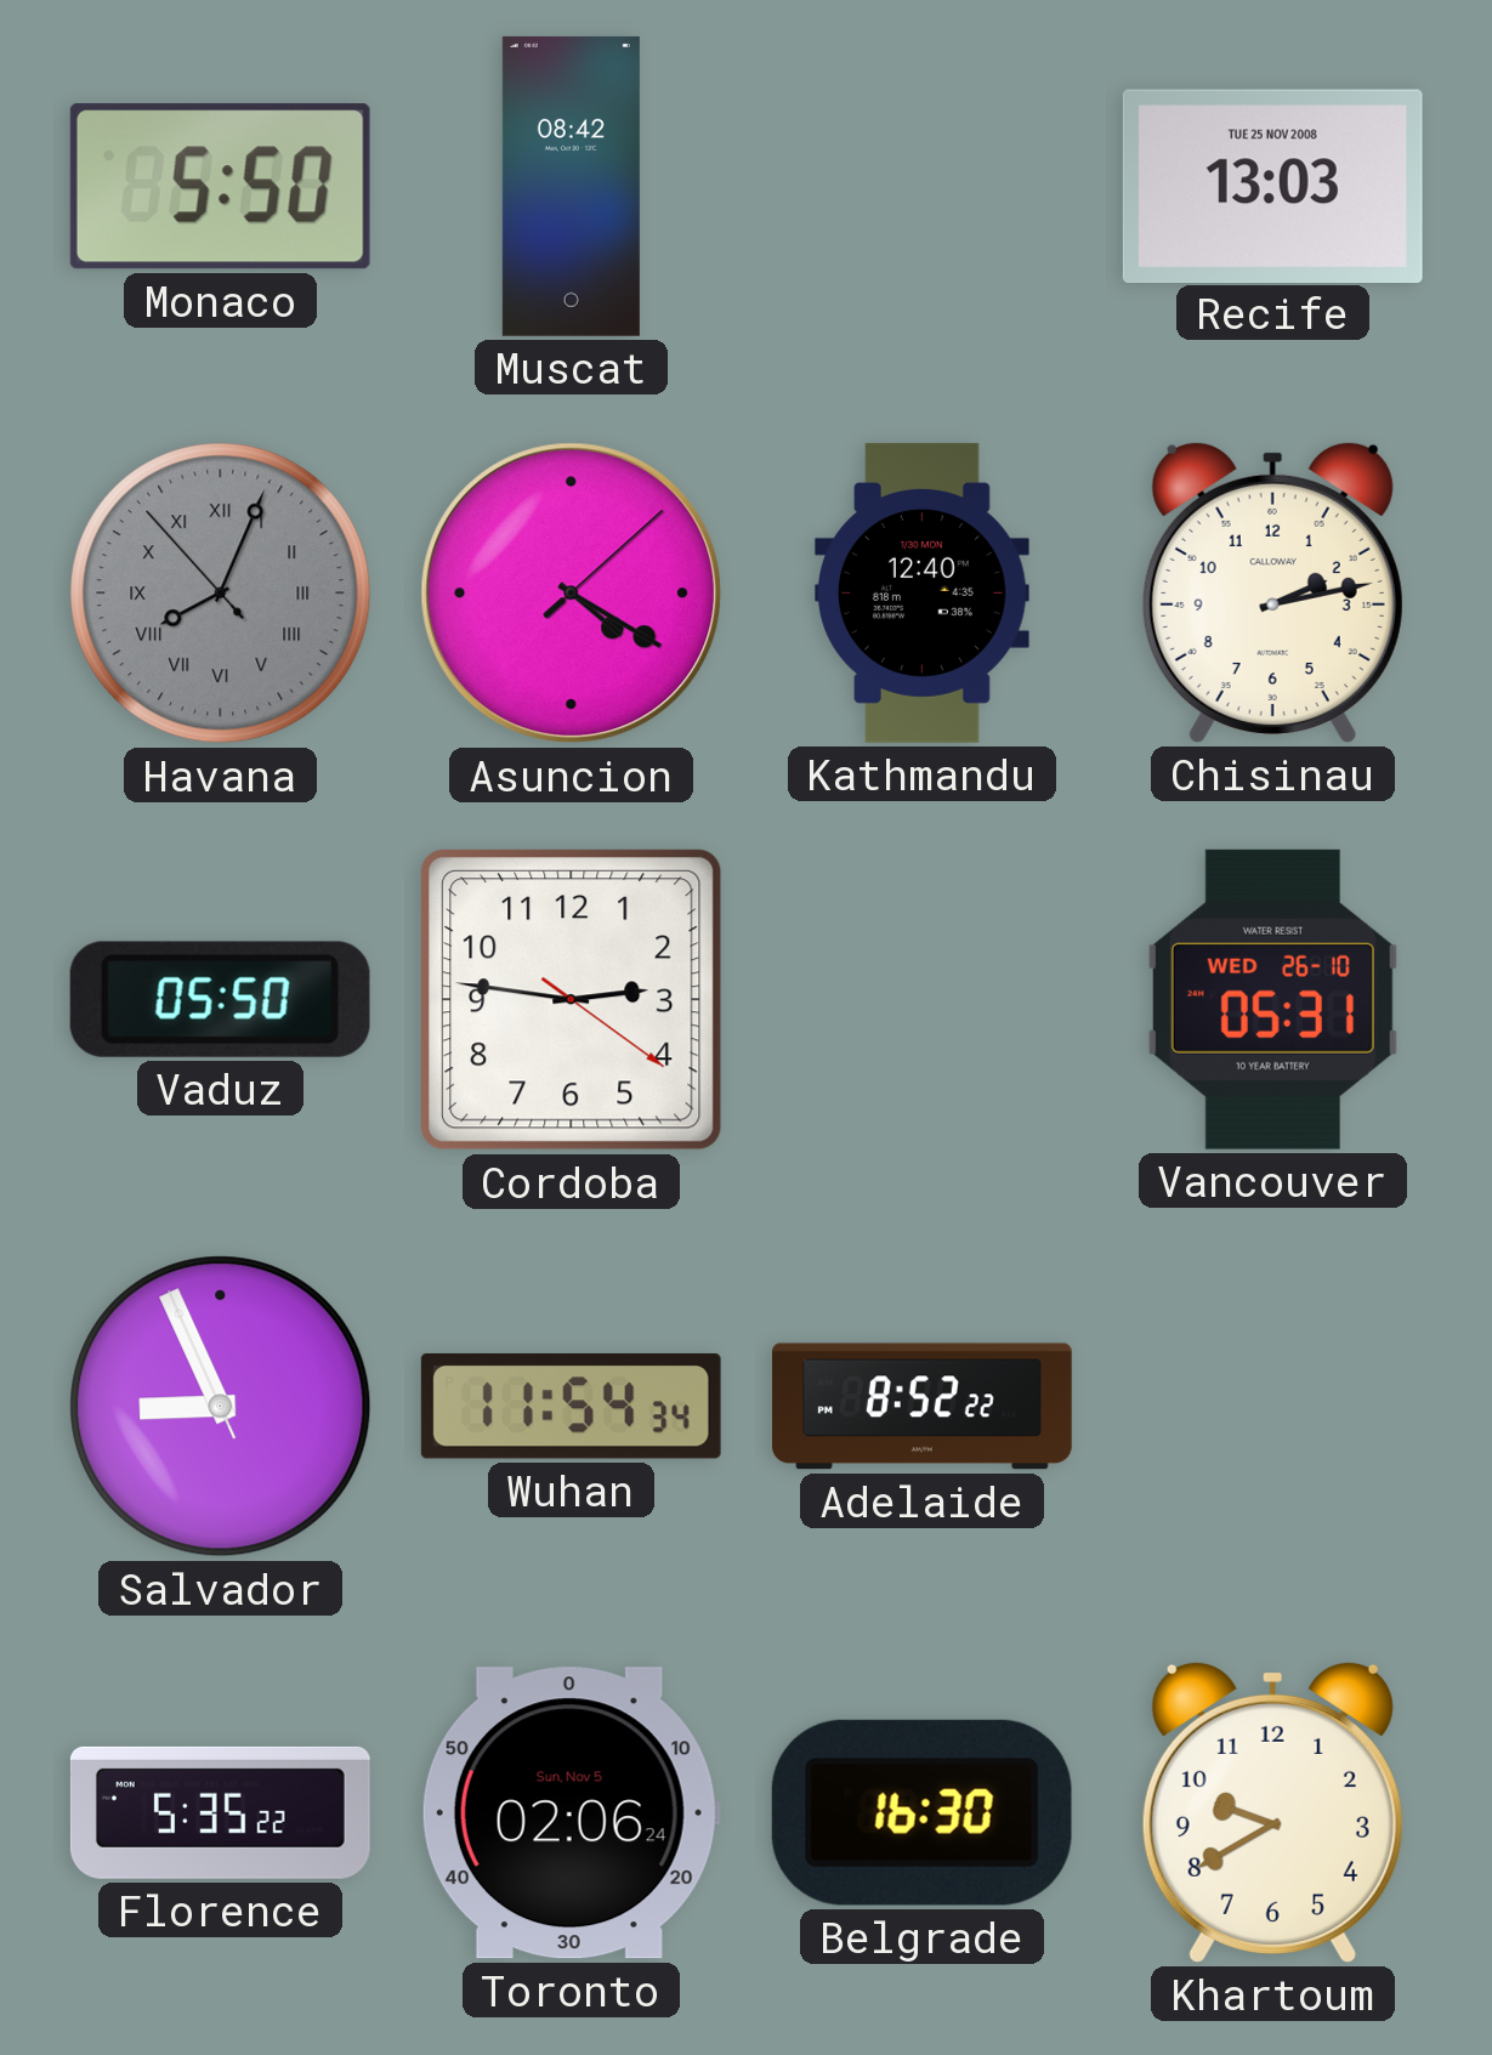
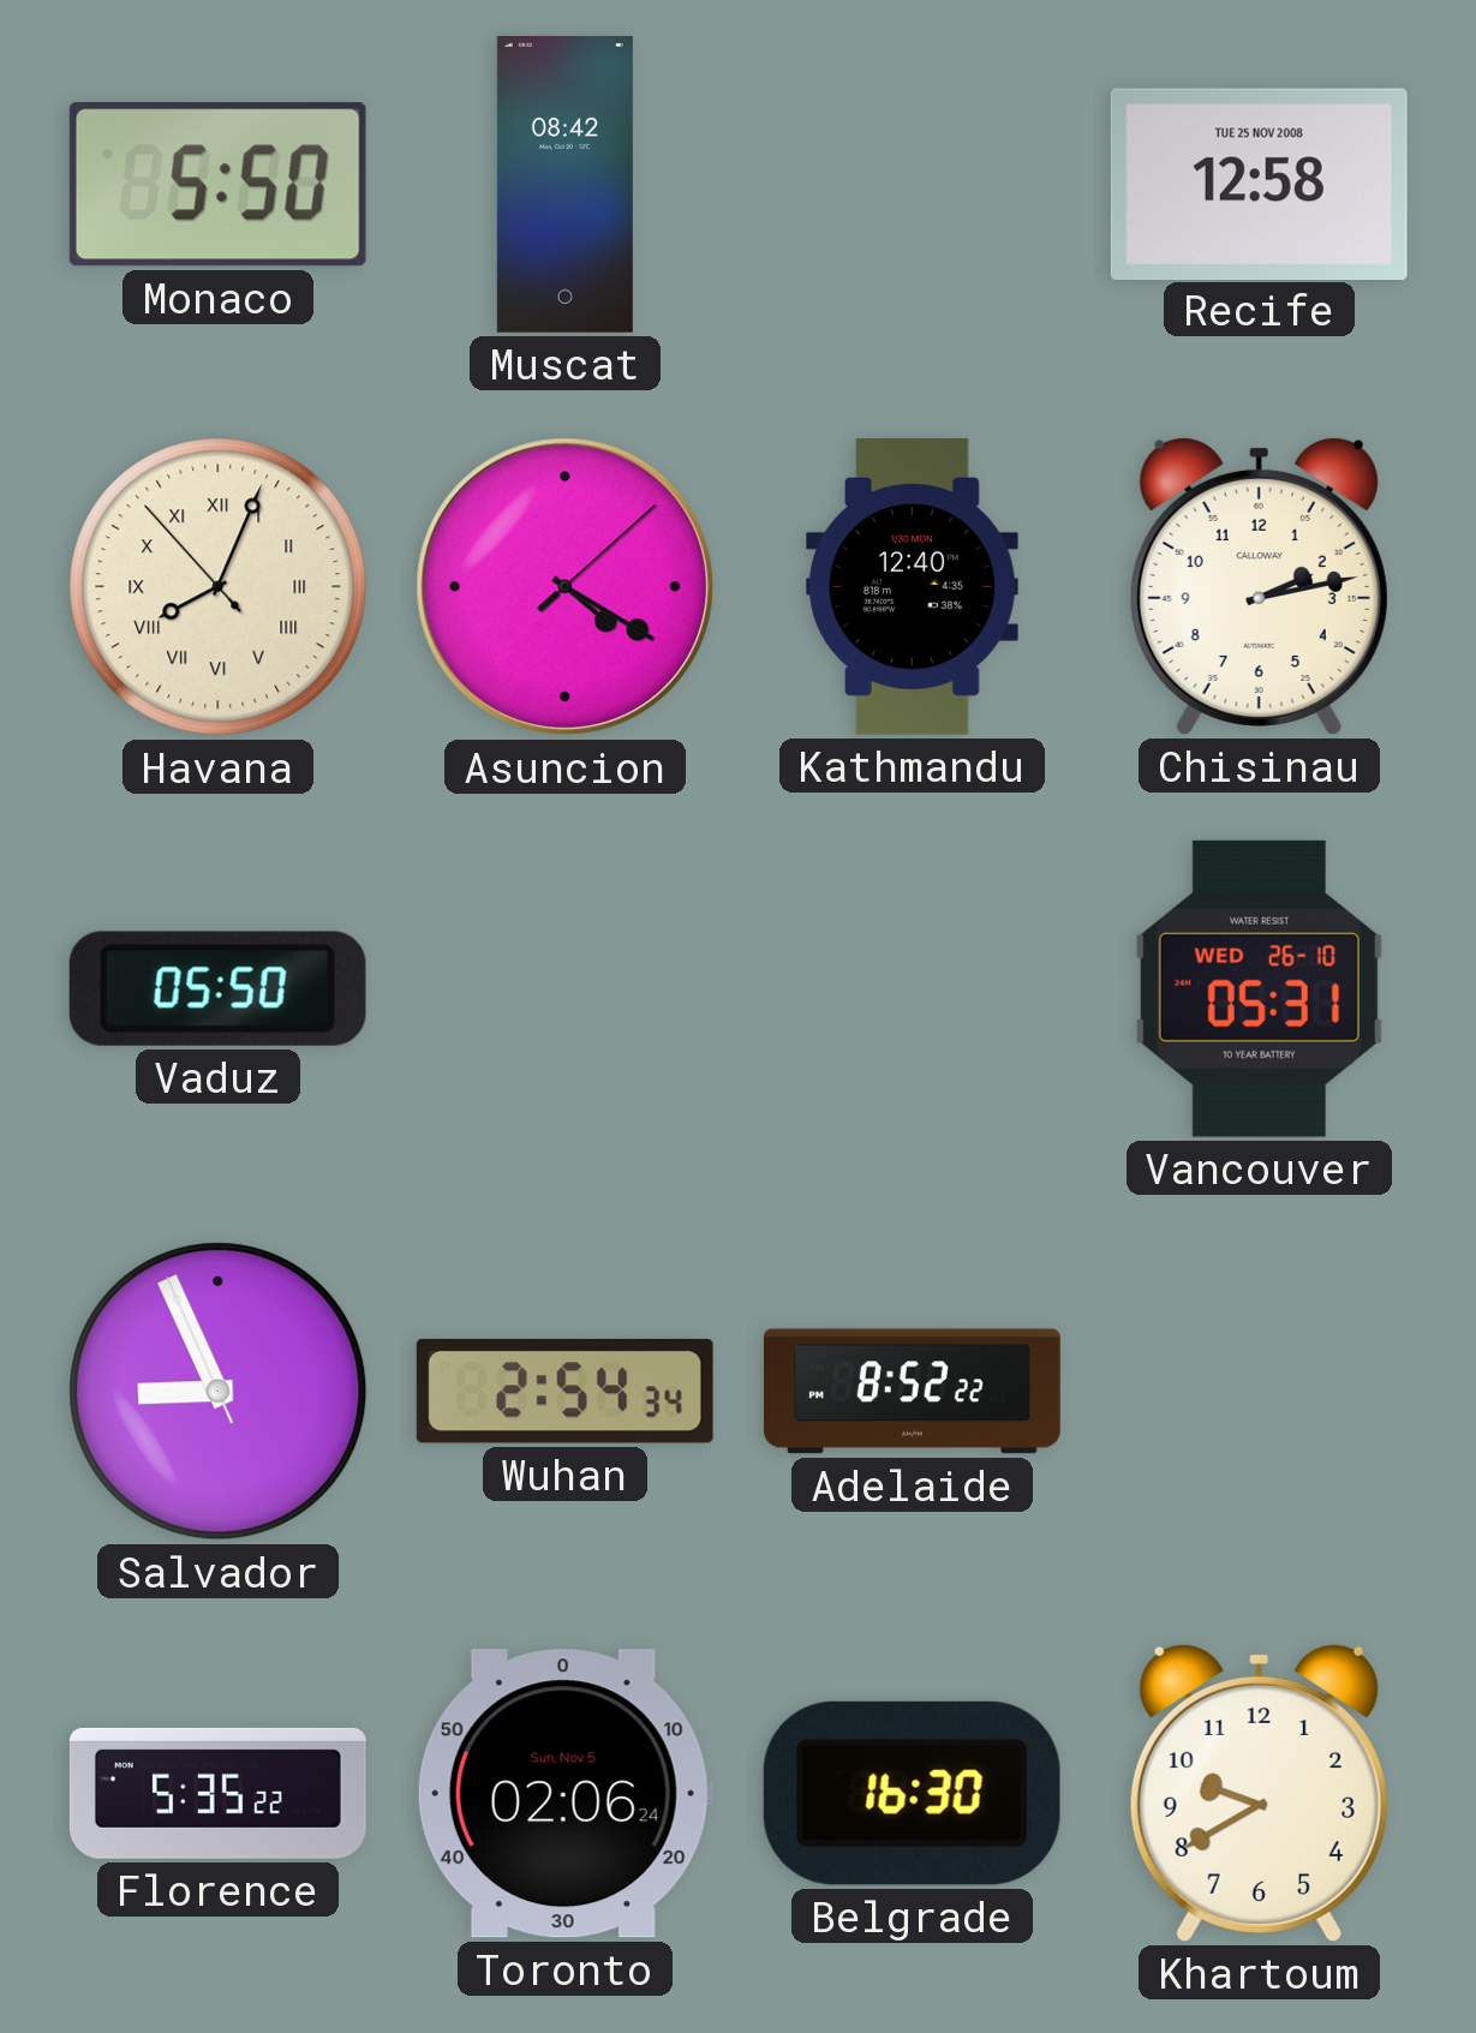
Recife: 13:03 -> 12:58
Havana dial: grey -> cream
Cordoba: 2:46 -> none
Wuhan: 11:54 -> 2:54
